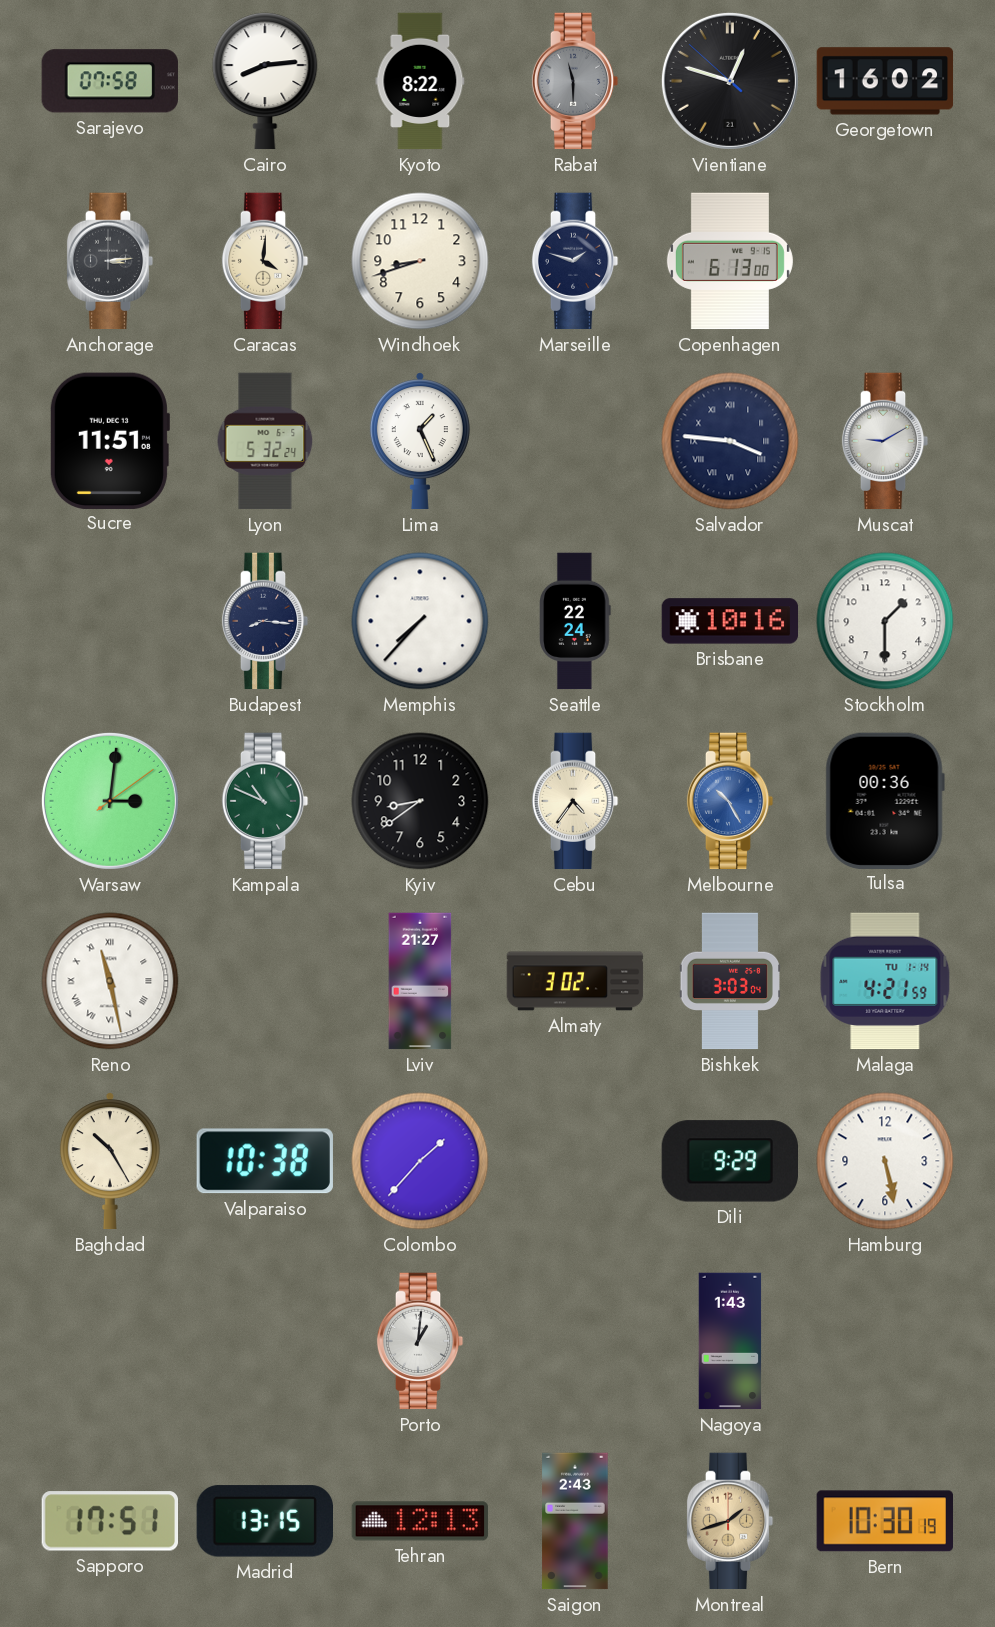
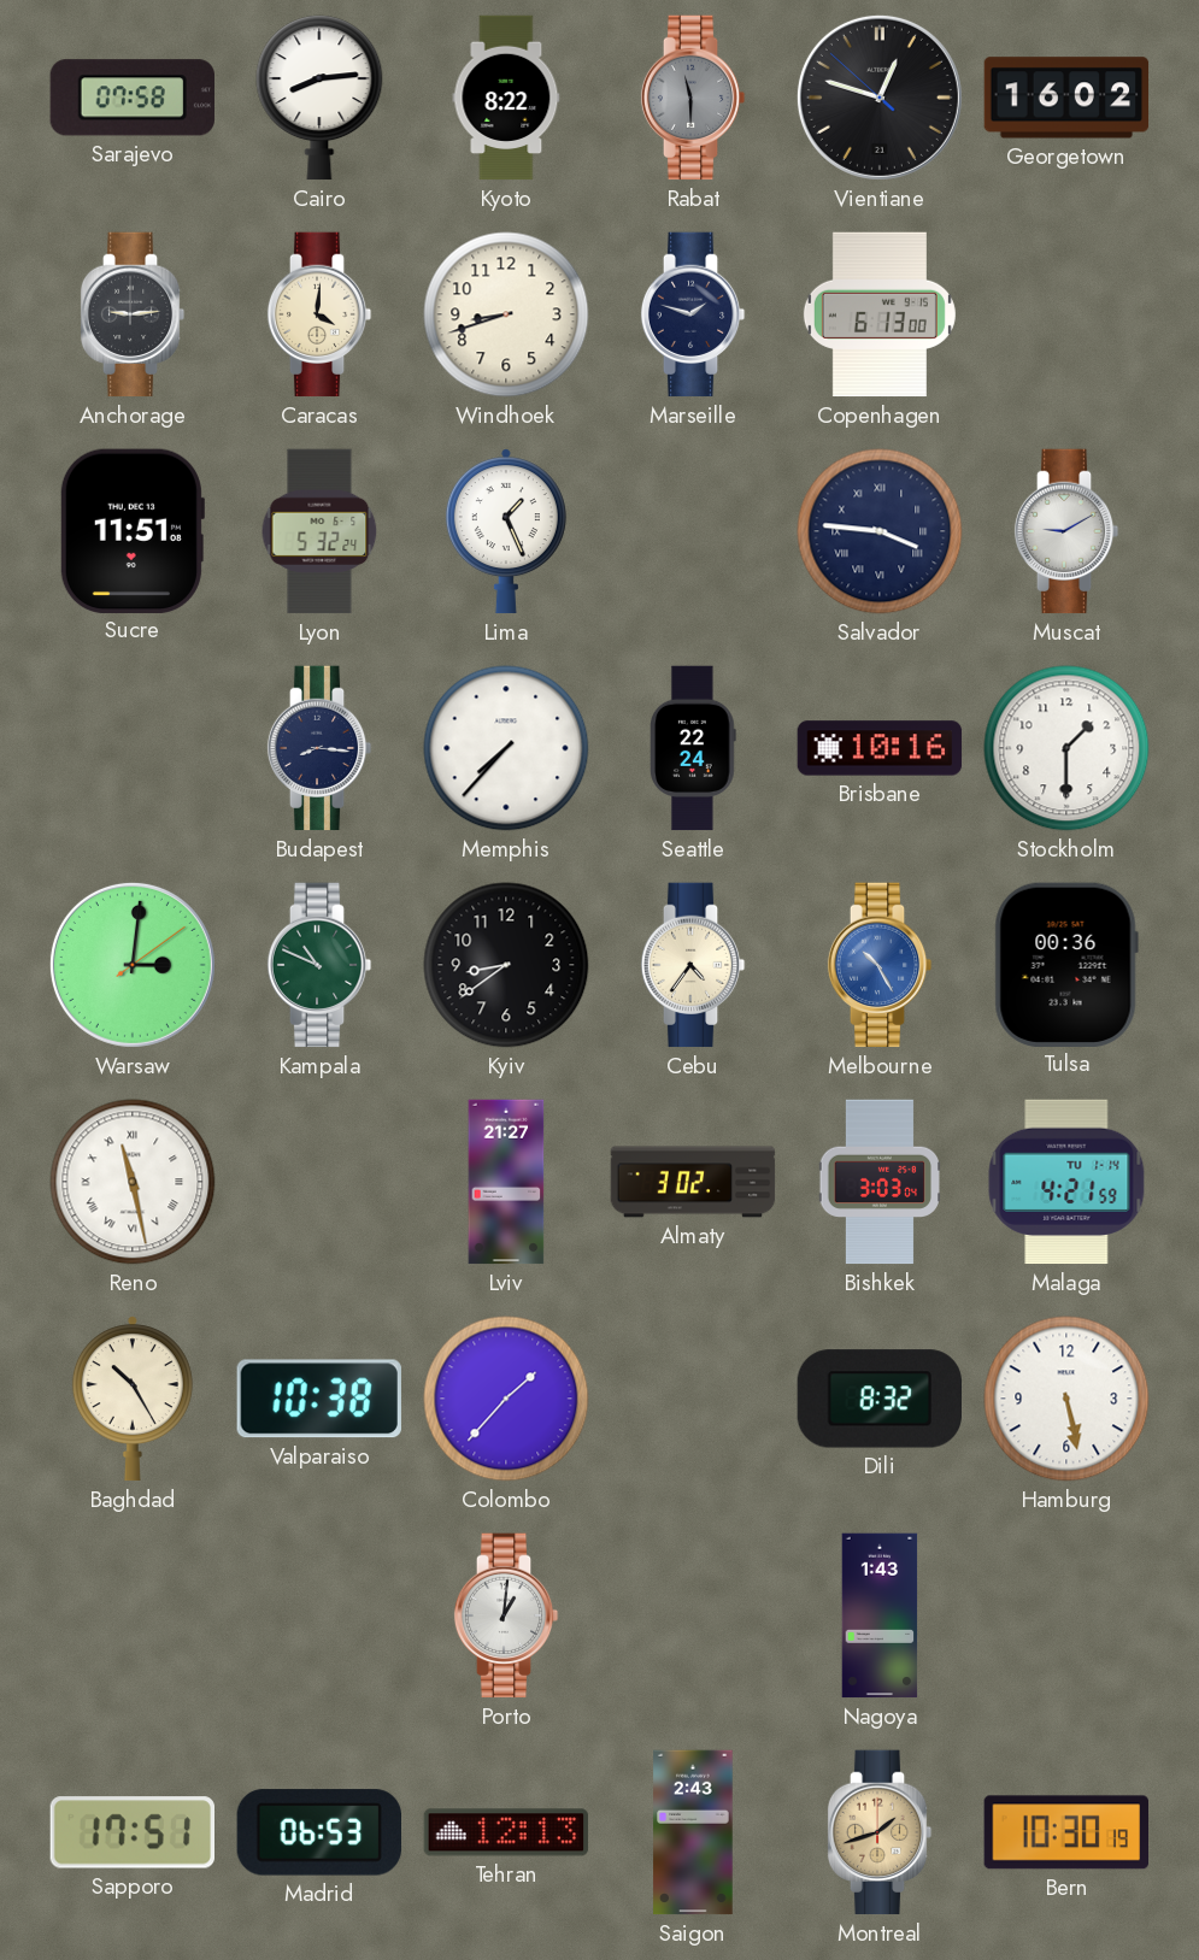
Anchorage: 3:14 -> 9:14
Dili: 9:29 -> 8:32
Madrid: 13:15 -> 06:53
